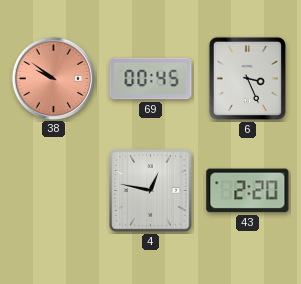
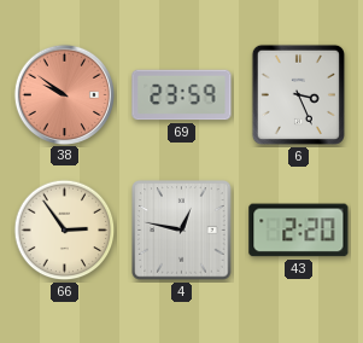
69: 00:45 -> 23:59
66: none -> 2:54
